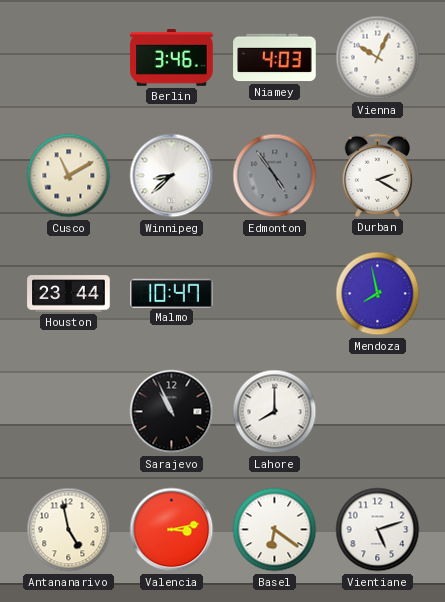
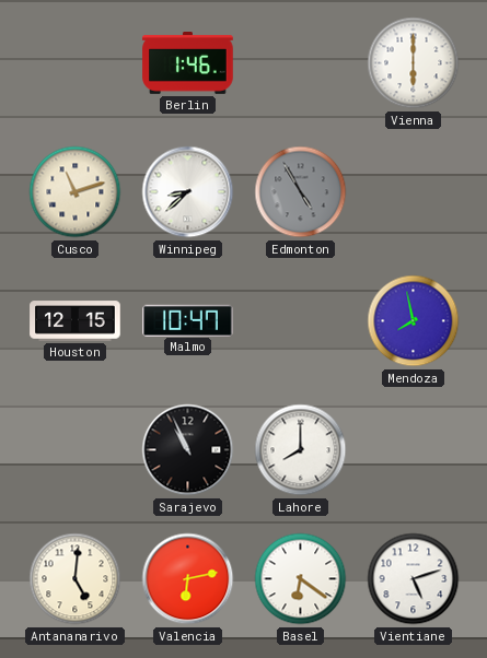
Berlin: 3:46 -> 1:46
Niamey: 4:03 -> none
Vienna: 10:04 -> 6:00
Cusco: 11:10 -> 11:12
Edmonton: 4:54 -> 4:55
Durban: 2:20 -> none
Houston: 23:44 -> 12:15
Antananarivo: 4:58 -> 5:01
Valencia: 3:13 -> 6:13
